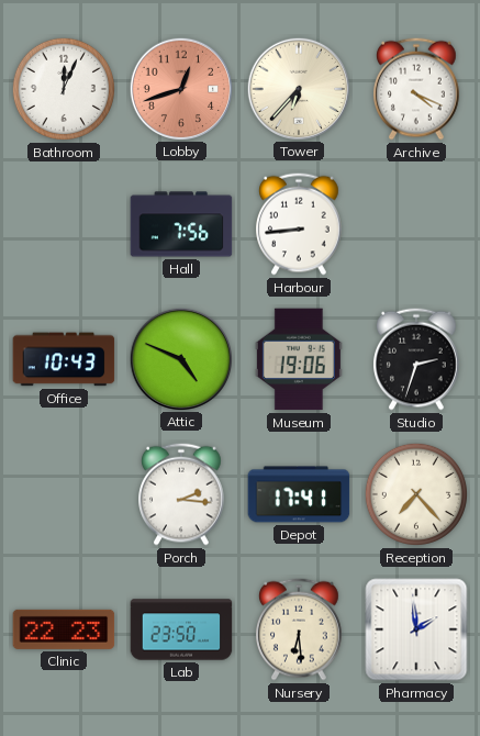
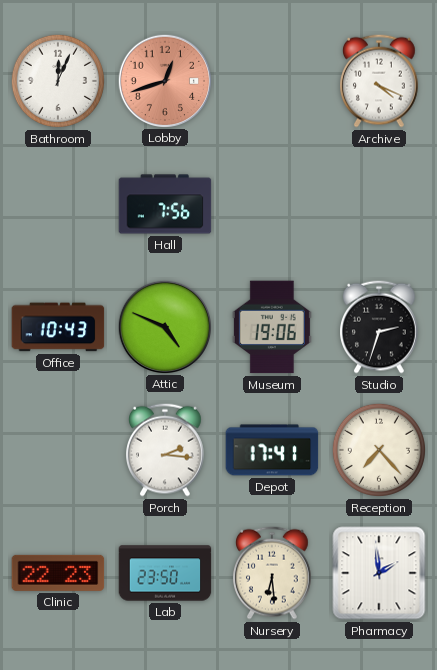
Tower: 6:37 -> none
Harbour: 8:44 -> none
